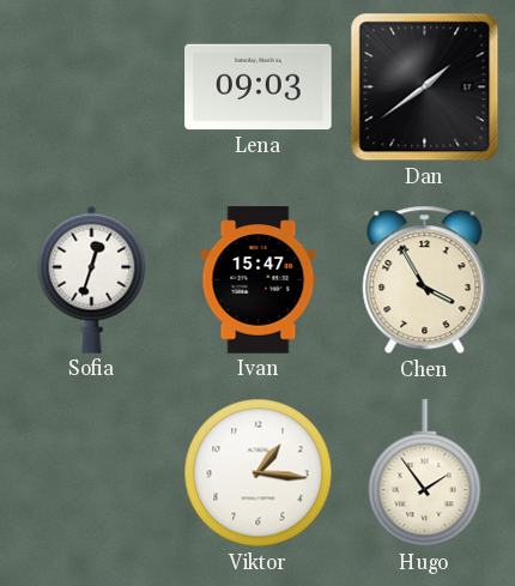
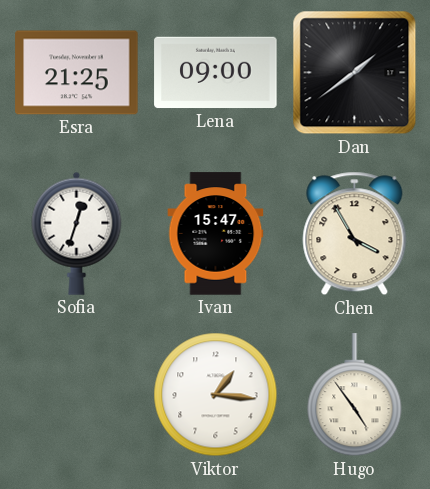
Esra: none -> 21:25
Lena: 09:03 -> 09:00
Hugo: 1:54 -> 4:54
